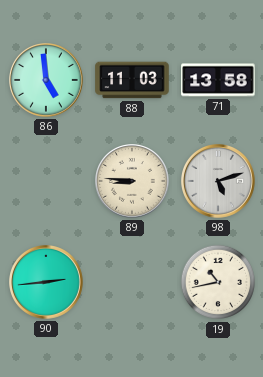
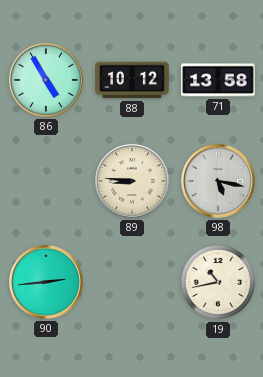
86: 4:59 -> 4:55
88: 11:03 -> 10:12
98: 5:12 -> 5:17
